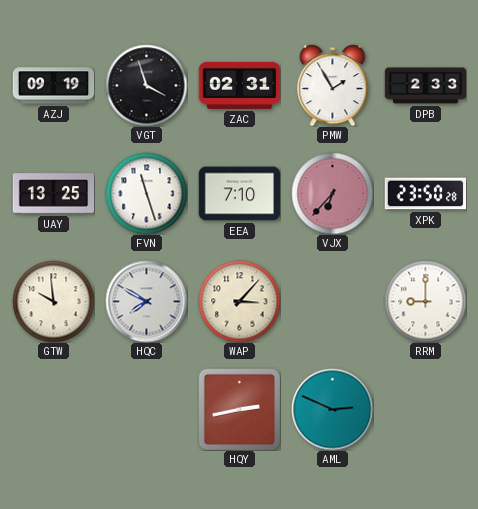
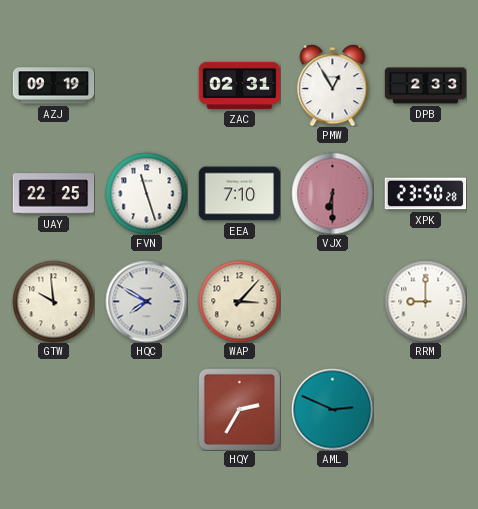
VGT: 3:57 -> none
PMW: 1:55 -> 12:55
UAY: 13:25 -> 22:25
VJX: 6:37 -> 6:30
HQY: 2:43 -> 2:35
